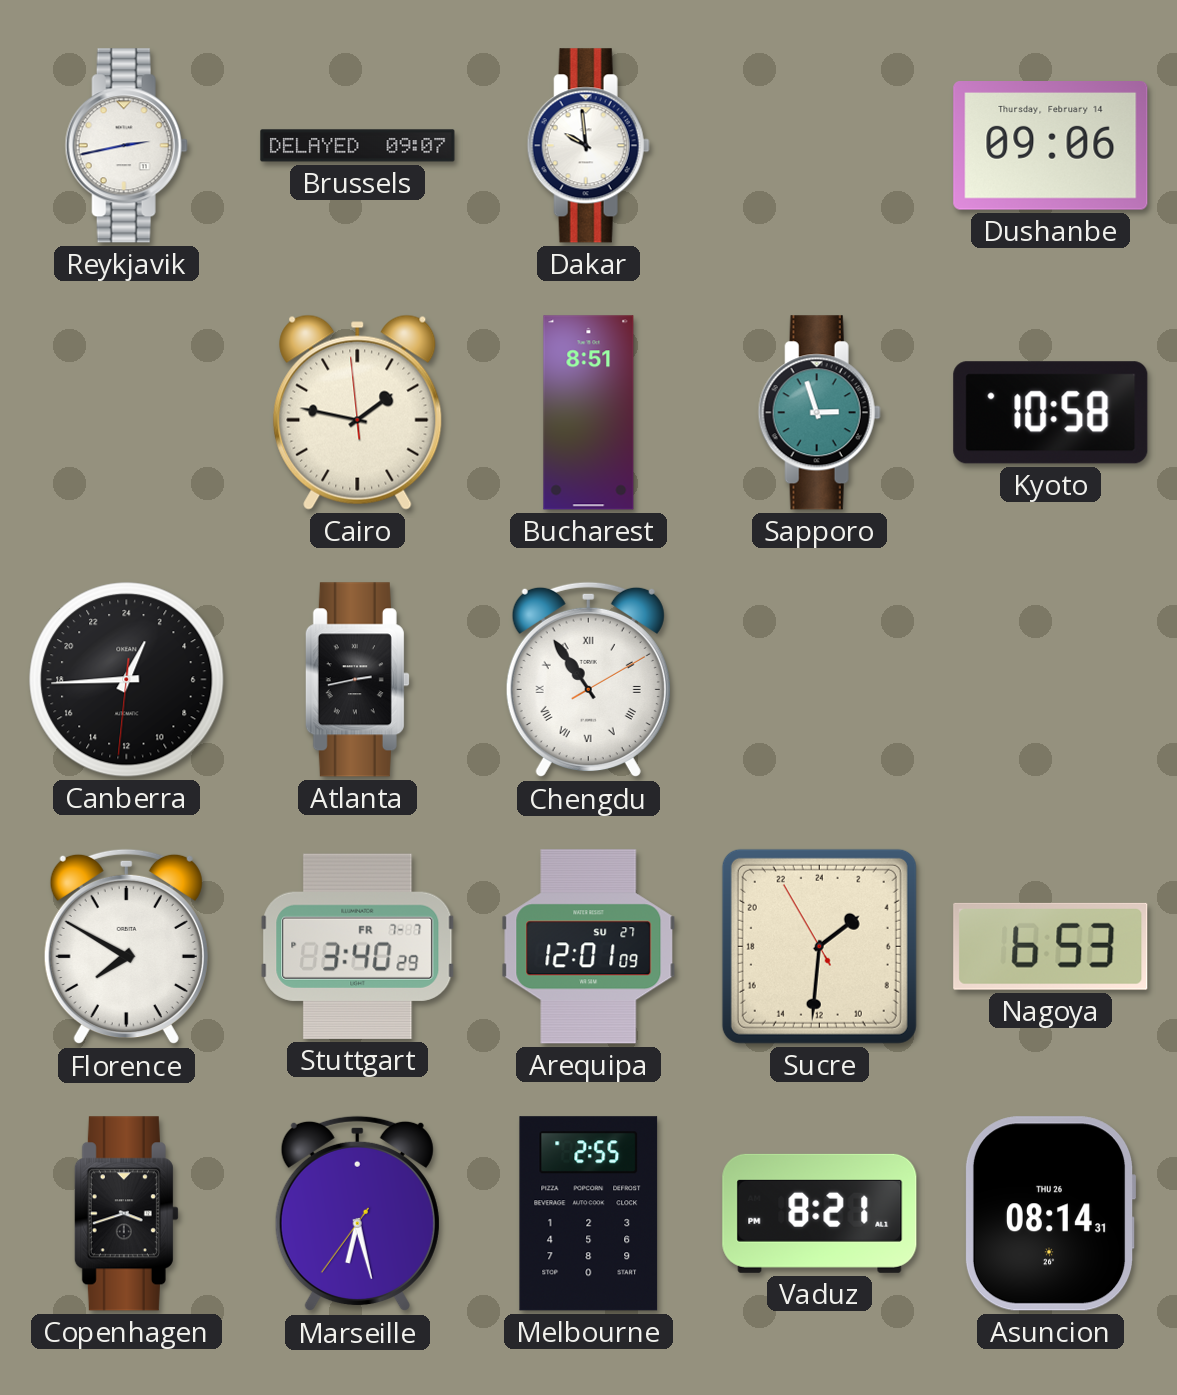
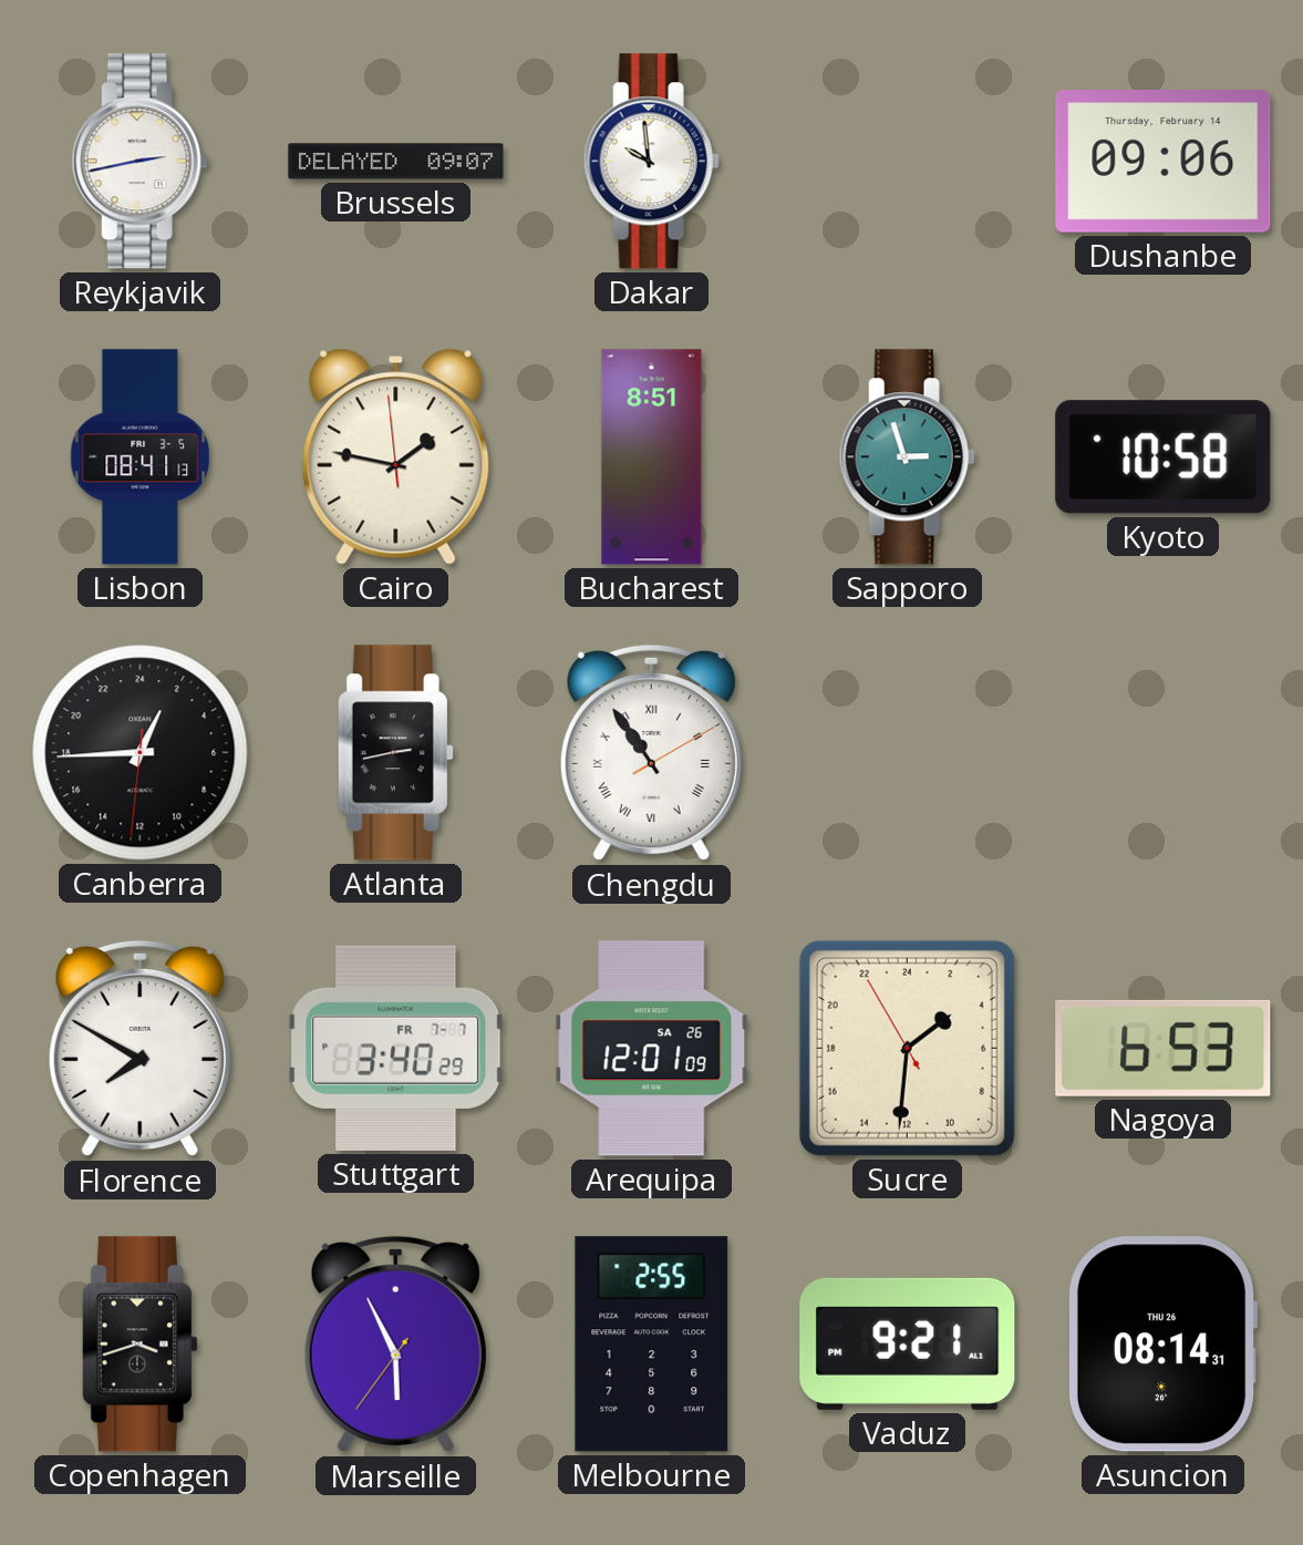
Lisbon: none -> 08:41
Arequipa date: SU 27 -> SA 26
Marseille: 6:27 -> 5:55
Vaduz: 8:21 -> 9:21
